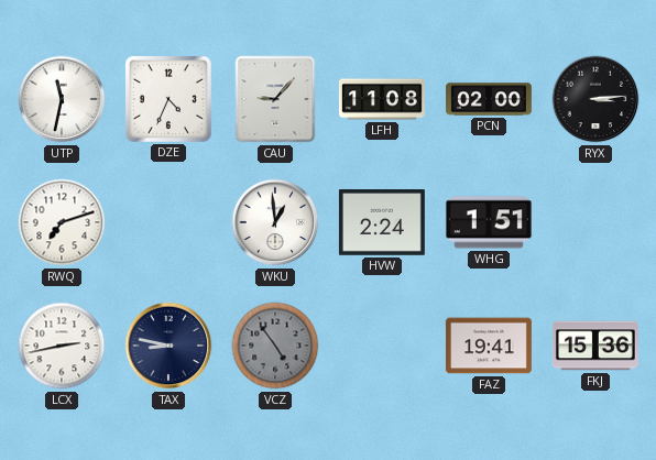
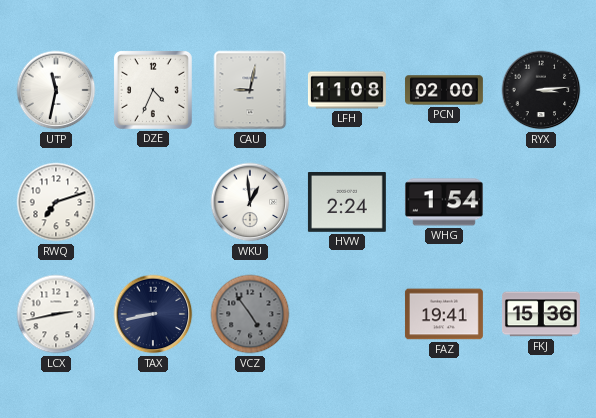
CAU: 9:07 -> 9:02
WHG: 1:51 -> 1:54
TAX: 8:47 -> 8:43
